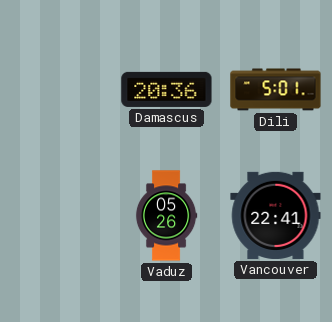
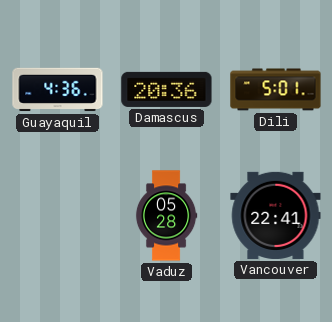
Guayaquil: none -> 4:36
Vaduz: 05:26 -> 05:28
